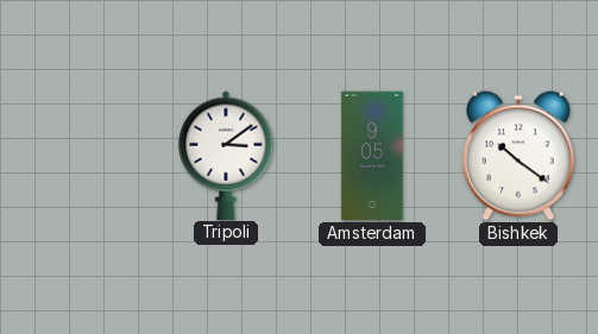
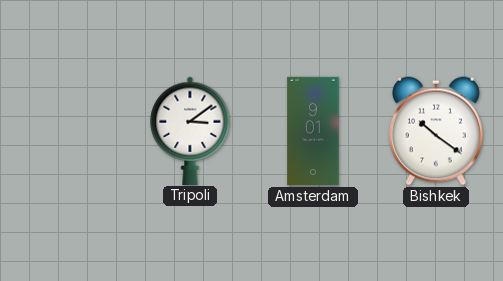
Amsterdam: 9:05 -> 9:01
